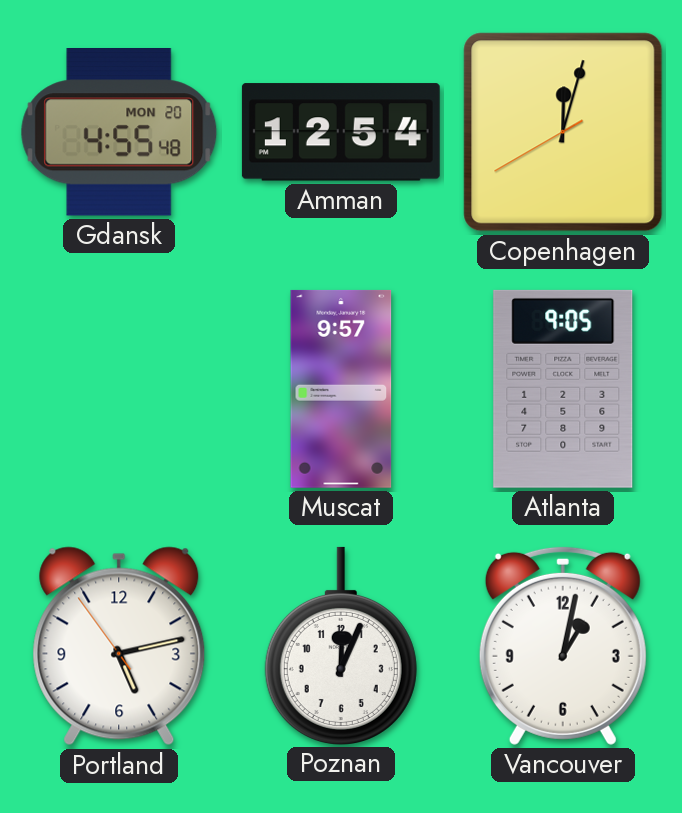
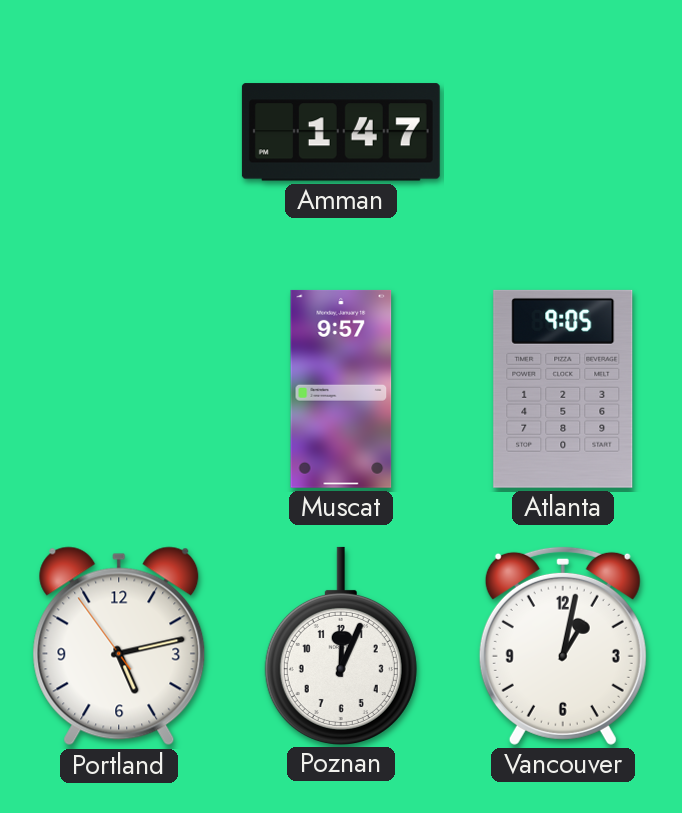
Gdansk: 4:55 -> none
Amman: 12:54 -> 1:47
Copenhagen: 12:02 -> none
